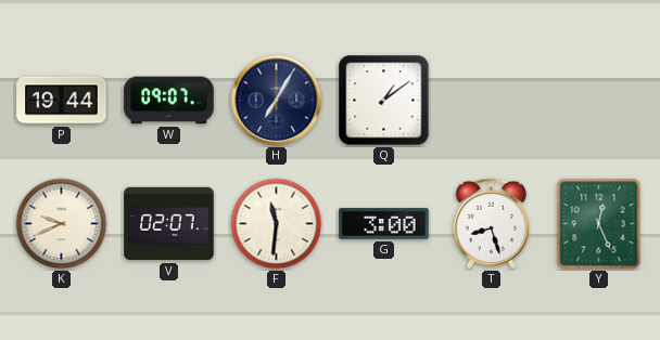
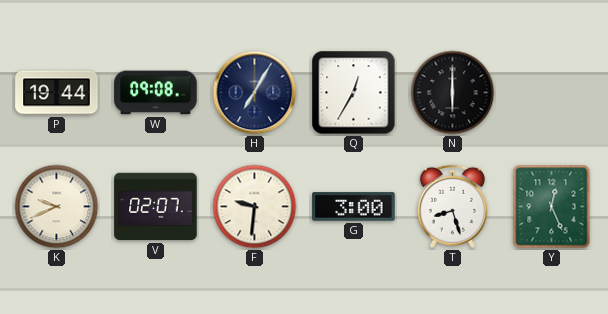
W: 09:07 -> 09:08
Q: 1:09 -> 12:35
N: none -> 6:00
F: 11:31 -> 9:31
